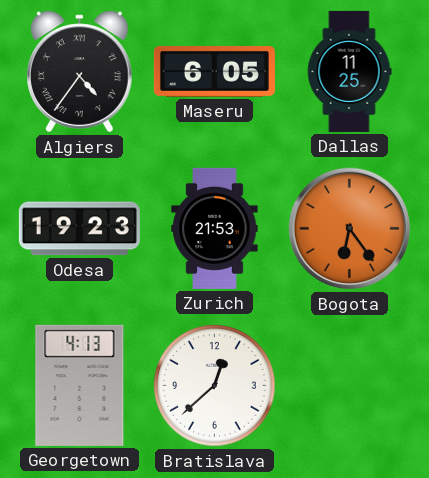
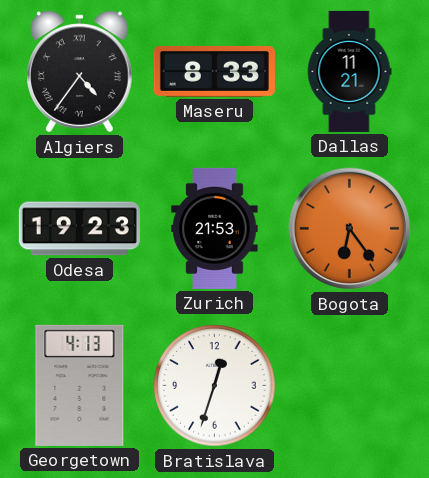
Maseru: 6:05 -> 8:33
Dallas: 11:25 -> 11:21
Bratislava: 12:38 -> 12:33
